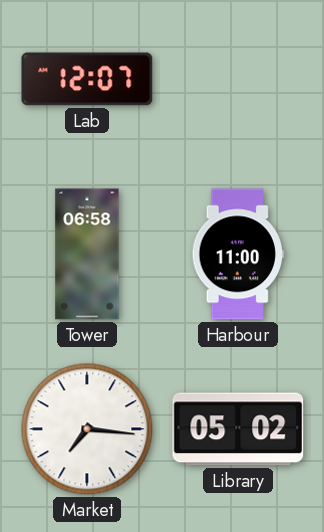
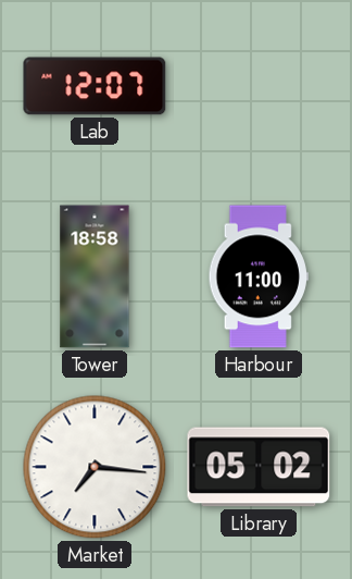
Tower: 06:58 -> 18:58
